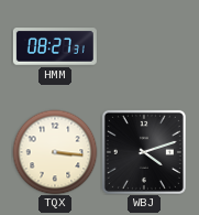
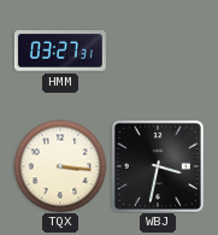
HMM: 08:27 -> 03:27
WBJ: 4:12 -> 3:32
